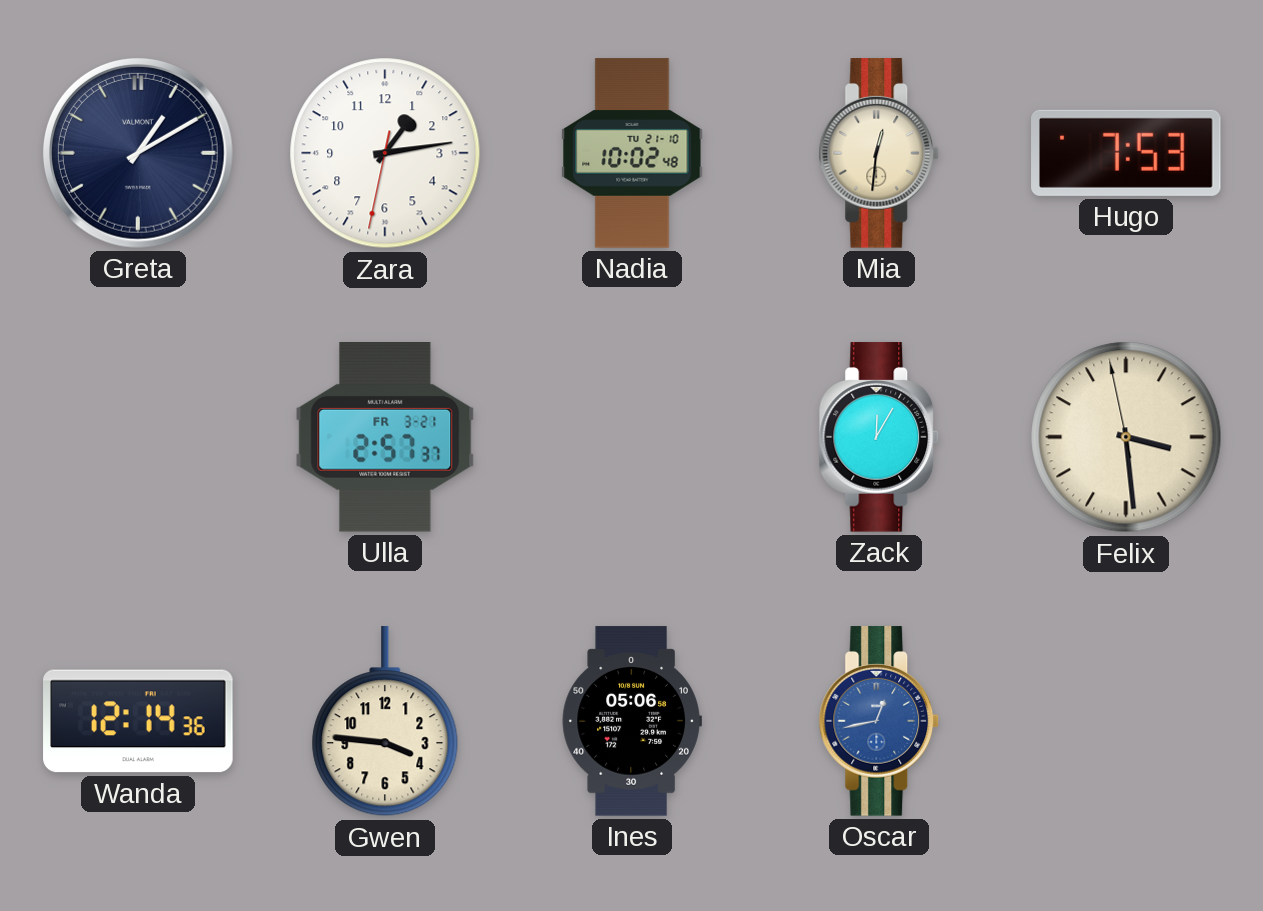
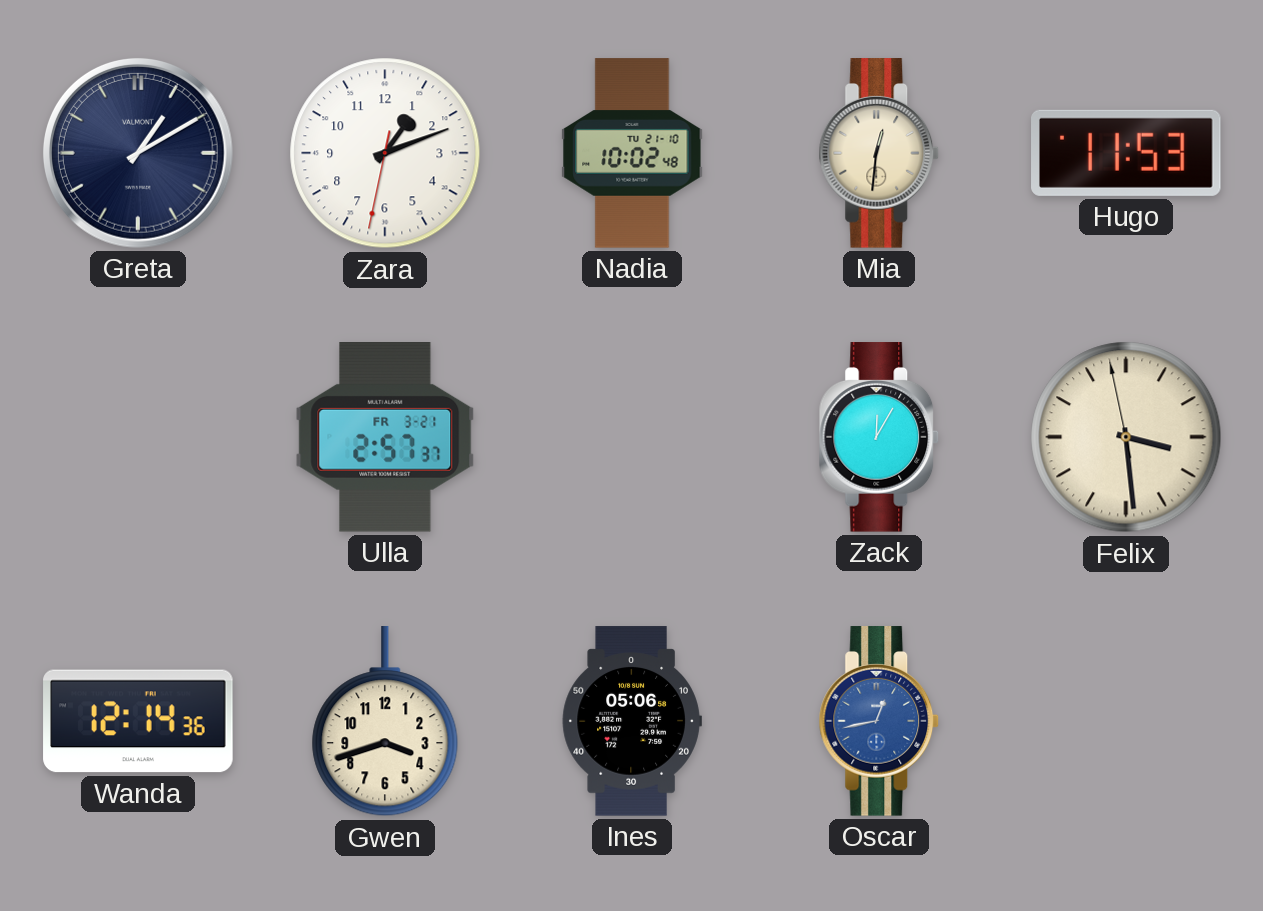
Zara: 1:13 -> 1:11
Hugo: 7:53 -> 11:53
Gwen: 3:46 -> 3:42
